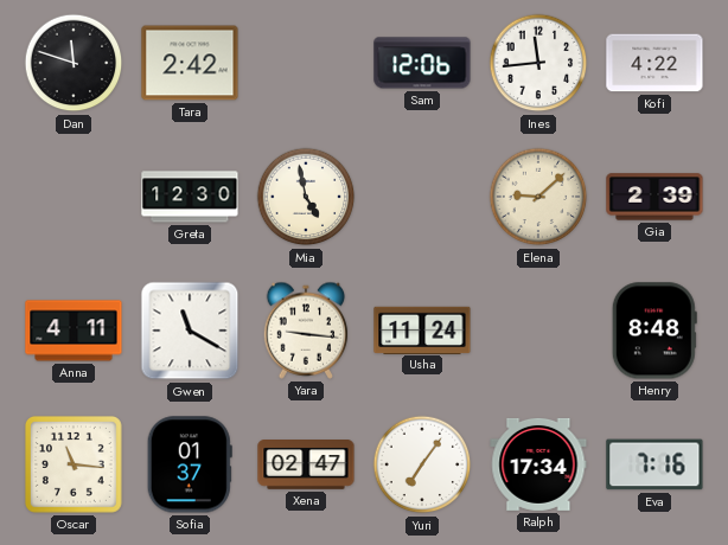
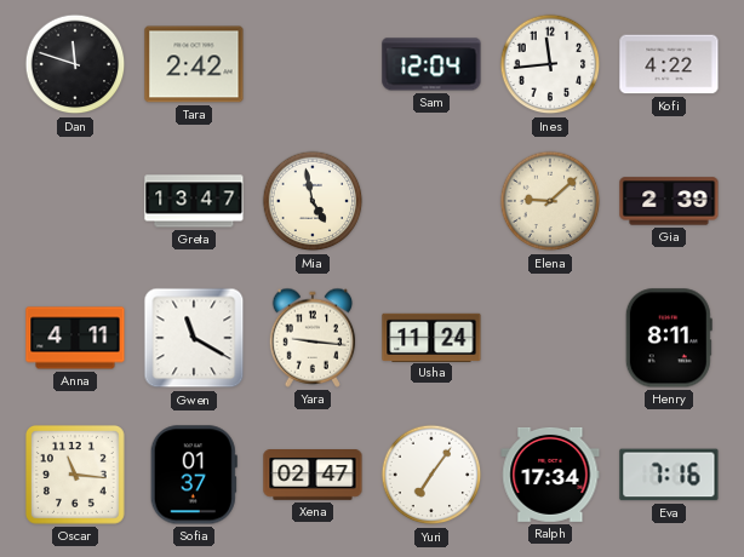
Sam: 12:06 -> 12:04
Greta: 12:30 -> 13:47
Henry: 8:48 -> 8:11
